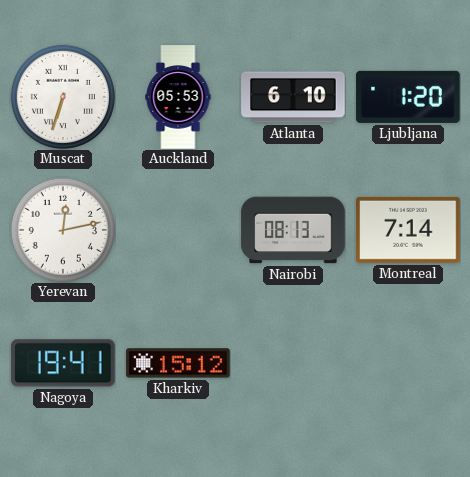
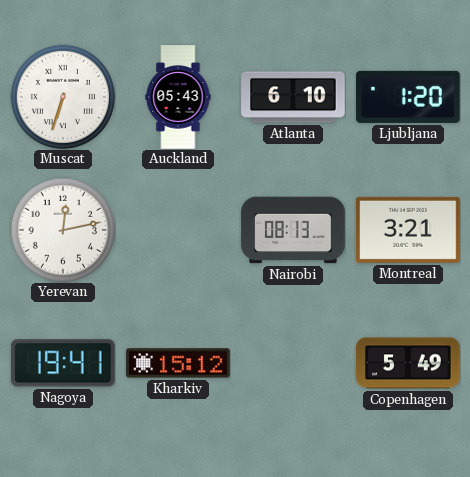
Auckland: 05:53 -> 05:43
Montreal: 7:14 -> 3:21
Copenhagen: none -> 5:49
